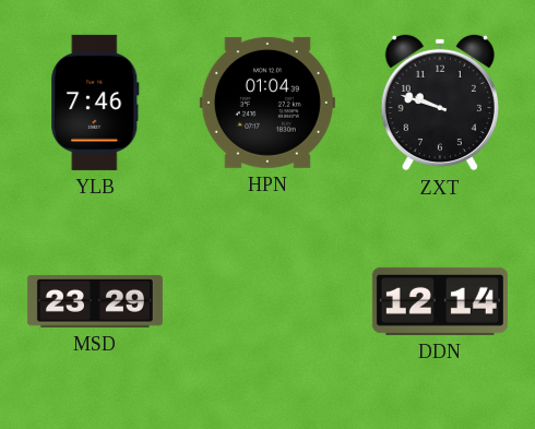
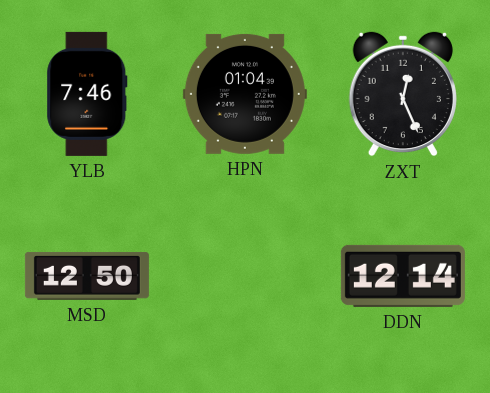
ZXT: 9:48 -> 12:26
MSD: 23:29 -> 12:50
